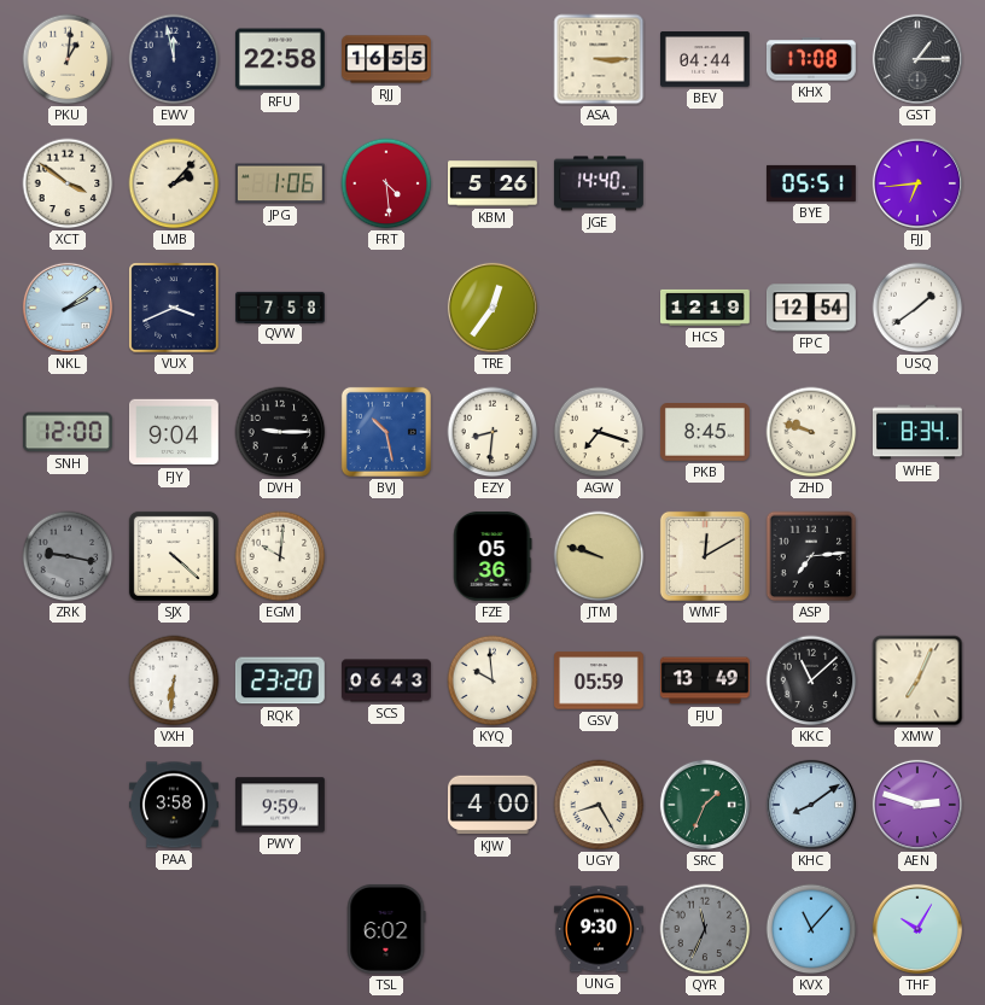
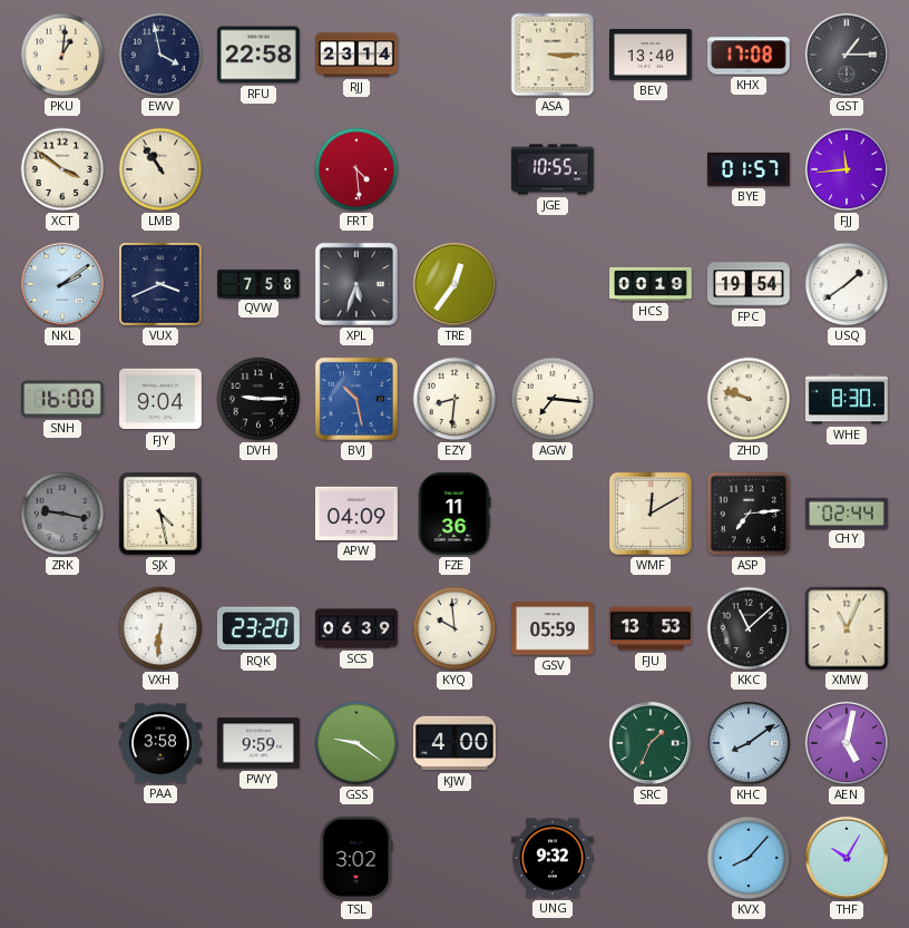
EWV: 11:58 -> 3:58
RJJ: 16:55 -> 23:14
BEV: 04:44 -> 13:40
LMB: 2:07 -> 10:54
JPG: 1:06 -> none
KBM: 5:26 -> none
JGE: 14:40 -> 10:55
BYE: 05:51 -> 01:57
FJJ: 6:44 -> 11:44
XPL: none -> 5:33
HCS: 12:19 -> 00:19
FPC: 12:54 -> 19:54
SNH: 12:00 -> 16:00
AGW: 7:18 -> 7:16
PKB: 8:45 -> none
WHE: 8:34 -> 8:30
SJX: 4:22 -> 4:28
EGM: 10:01 -> none
APW: none -> 04:09
FZE: 05:36 -> 11:36
JTM: 9:48 -> none
CHY: none -> 02:44
SCS: 06:43 -> 06:39
FJU: 13:49 -> 13:53
XMW: 7:04 -> 11:04
GSS: none -> 9:21
UGY: 8:25 -> none
AEN: 2:48 -> 5:02
TSL: 6:02 -> 3:02
UNG: 9:30 -> 9:32
QYR: 11:34 -> none
KVX: 11:07 -> 8:07
